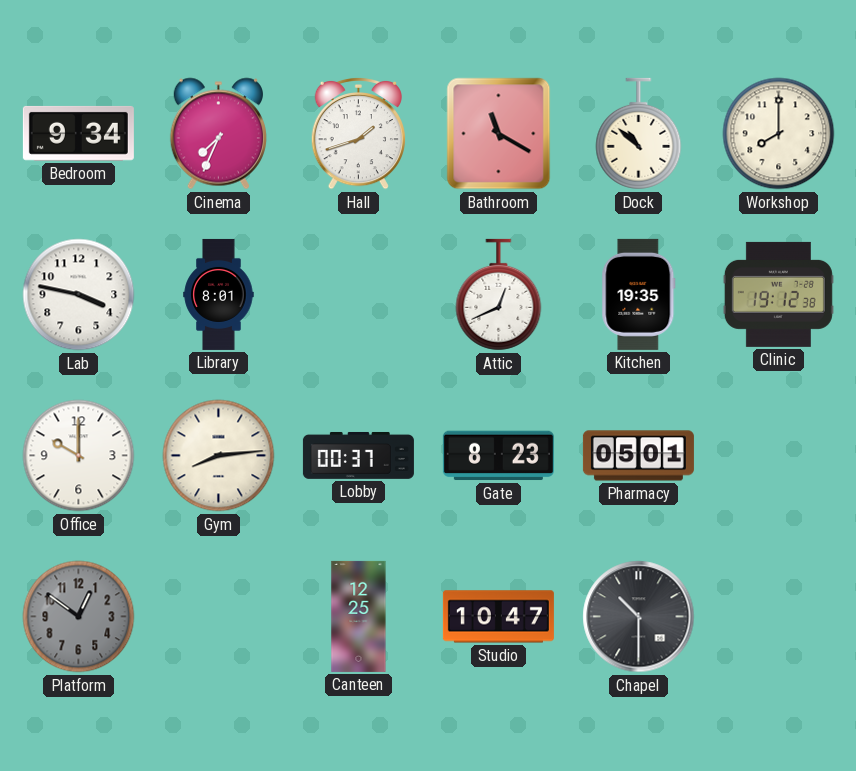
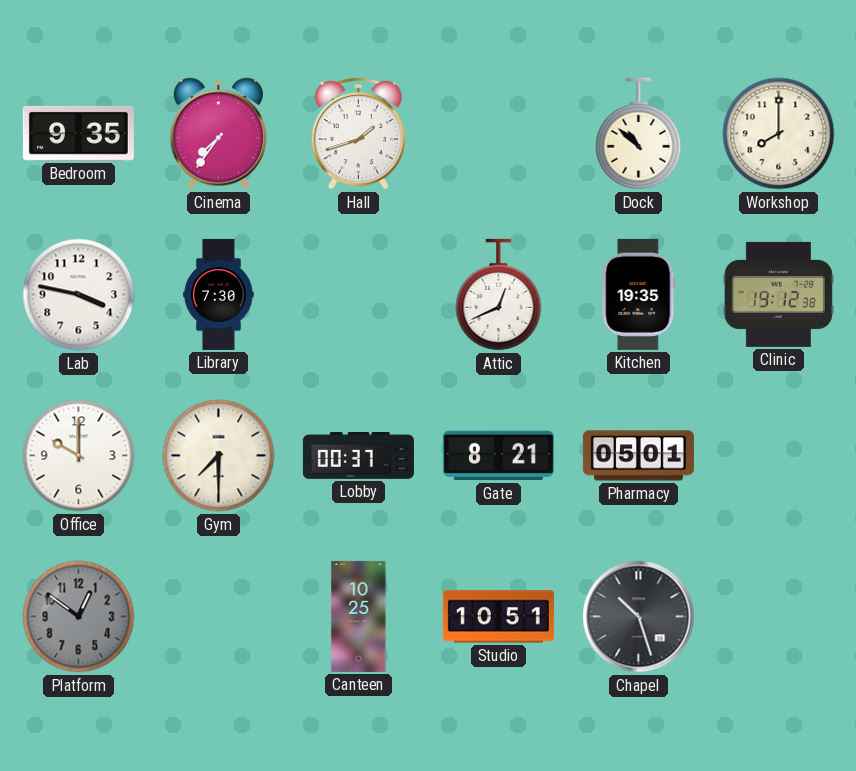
Bedroom: 9:34 -> 9:35
Cinema: 7:34 -> 7:36
Bathroom: 11:20 -> none
Library: 8:01 -> 7:30
Gym: 8:14 -> 7:30
Gate: 8:23 -> 8:21
Canteen: 12:25 -> 10:25
Studio: 10:47 -> 10:51
Chapel: 10:30 -> 10:27
